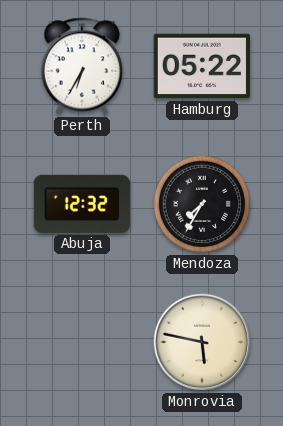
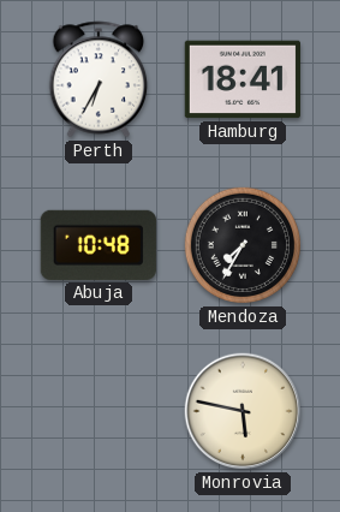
Hamburg: 05:22 -> 18:41
Abuja: 12:32 -> 10:48
